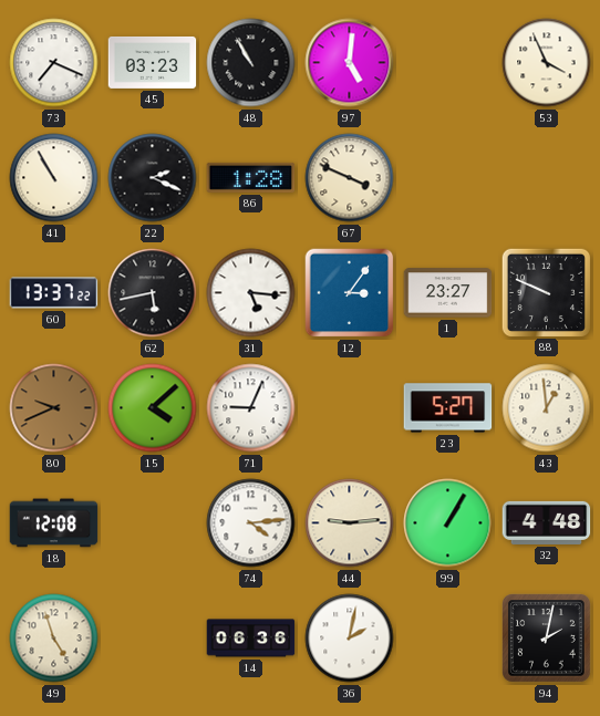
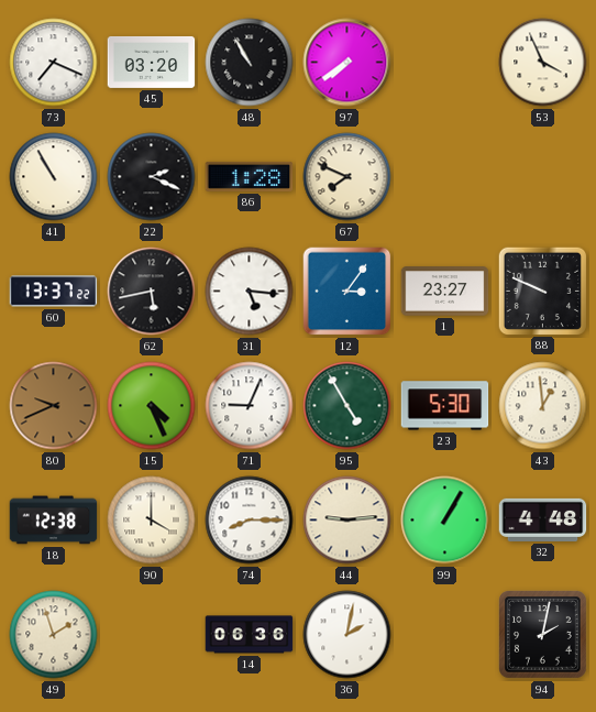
45: 03:23 -> 03:20
97: 5:01 -> 7:39
67: 3:49 -> 7:49
15: 4:08 -> 4:26
95: none -> 4:55
23: 5:27 -> 5:30
18: 12:08 -> 12:38
90: none -> 4:00
74: 4:14 -> 8:15
49: 4:57 -> 1:57
